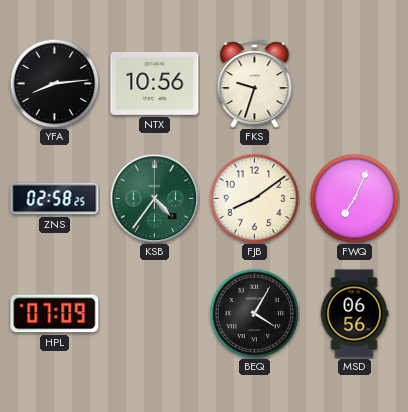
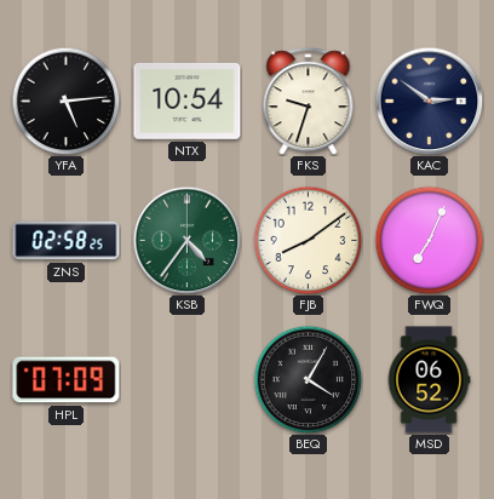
YFA: 8:14 -> 5:14
NTX: 10:56 -> 10:54
KAC: none -> 2:51
MSD: 06:56 -> 06:52
